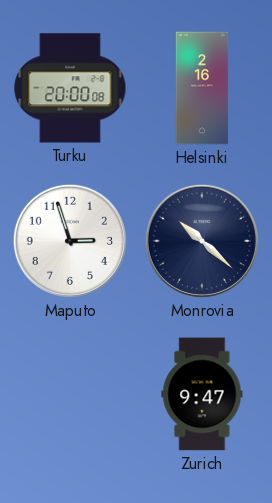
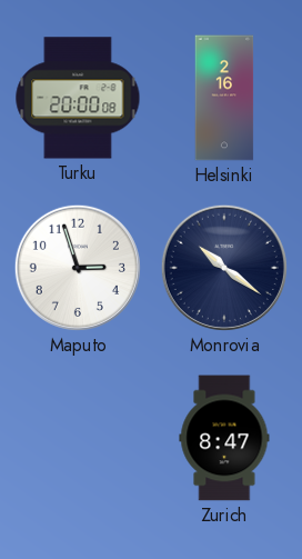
Monrovia: 10:22 -> 10:21
Zurich: 9:47 -> 8:47
